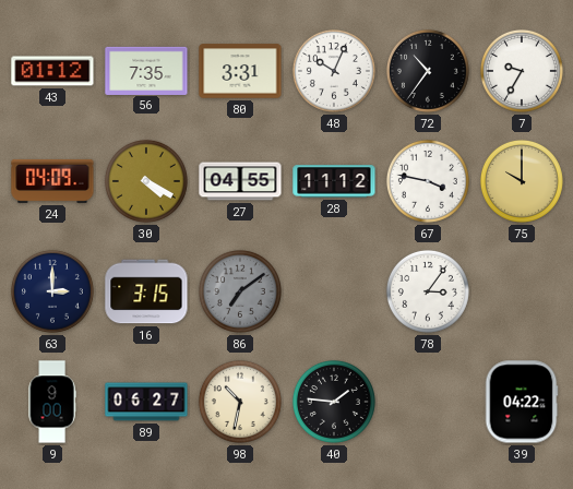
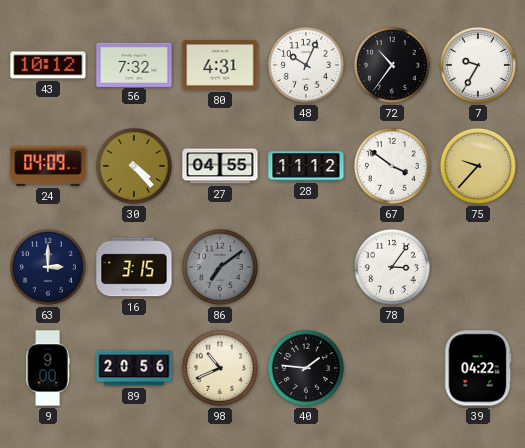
43: 01:12 -> 10:12
56: 7:35 -> 7:32
80: 3:31 -> 4:31
30: 4:20 -> 4:23
67: 3:47 -> 3:51
75: 10:00 -> 9:37
89: 06:27 -> 20:56
98: 10:32 -> 10:41
